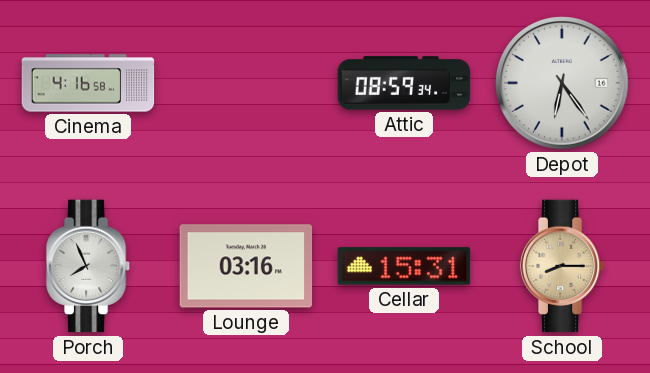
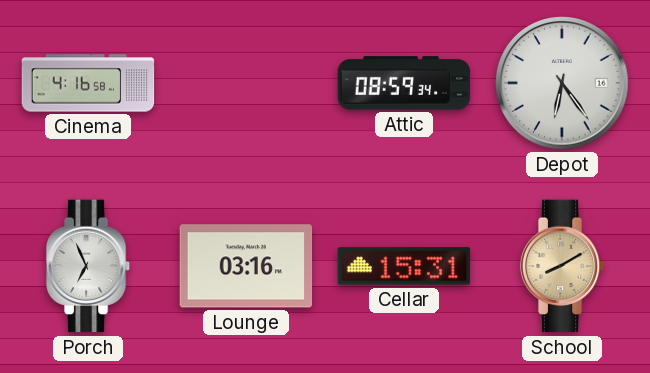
Porch: 7:56 -> 6:56
School: 8:15 -> 8:10
